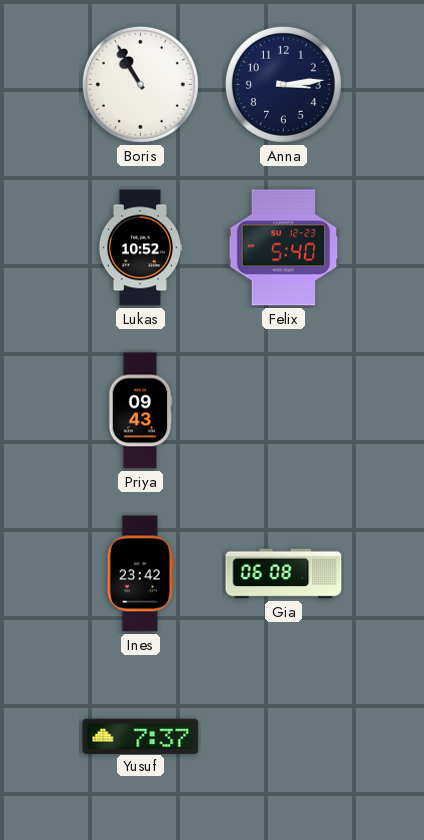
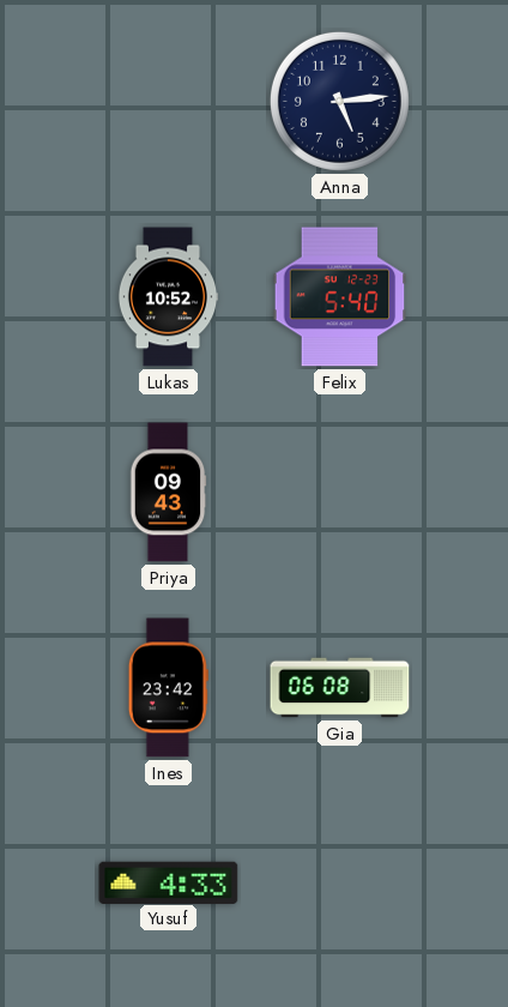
Boris: 10:55 -> none
Anna: 3:14 -> 5:14
Yusuf: 7:37 -> 4:33
